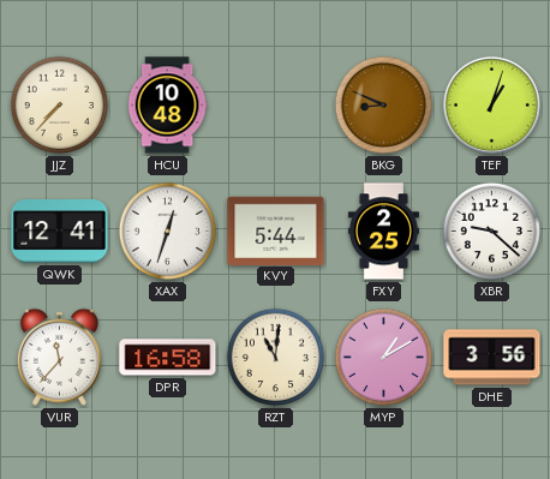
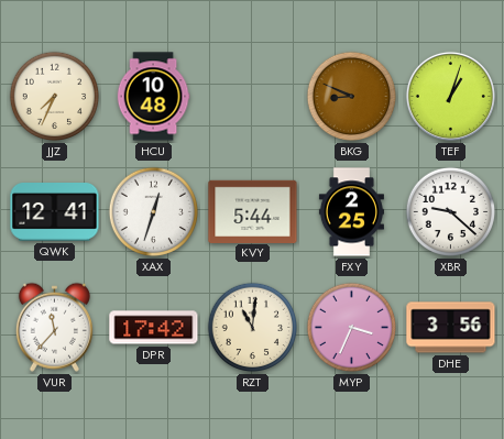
JJZ: 7:37 -> 7:34
DPR: 16:58 -> 17:42
MYP: 1:10 -> 3:34
